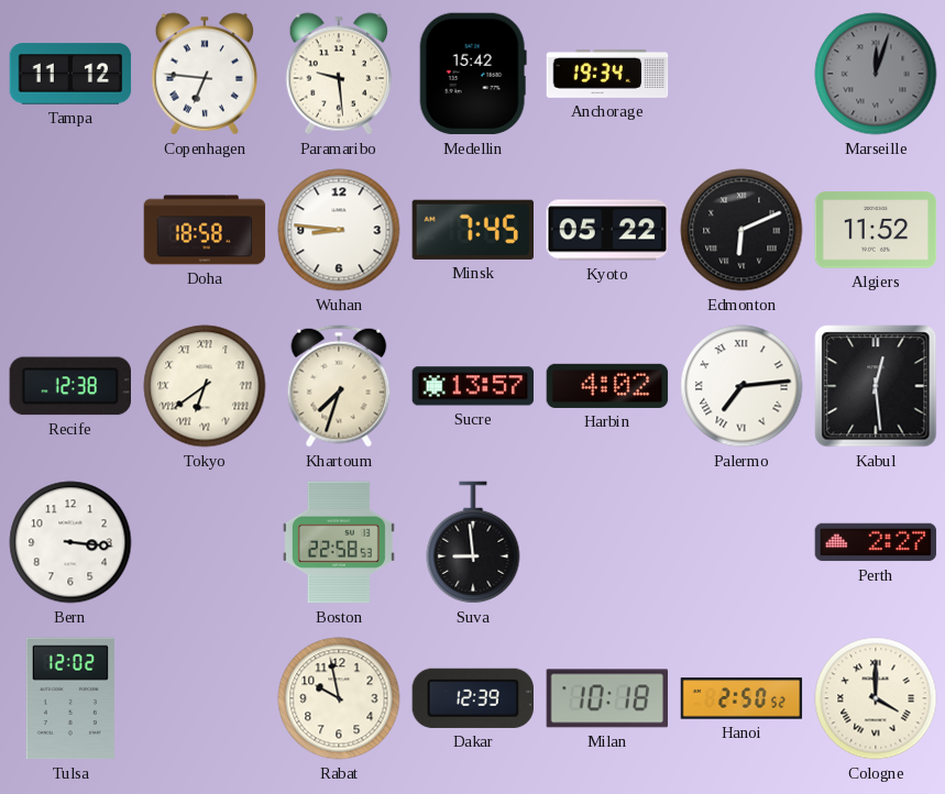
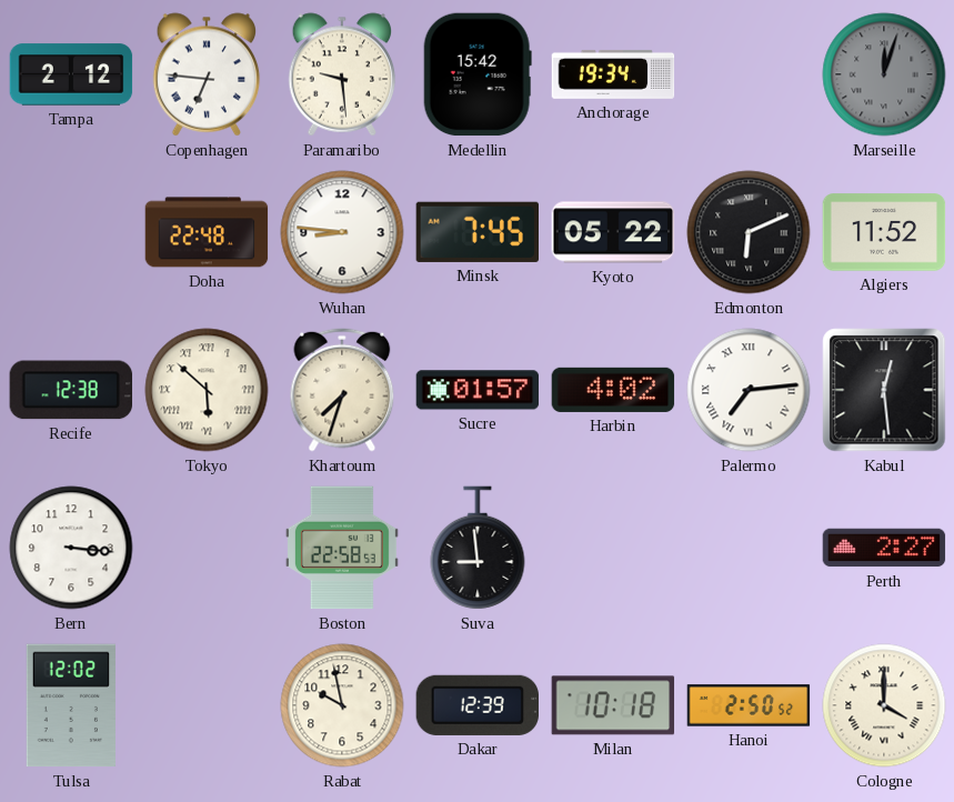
Tampa: 11:12 -> 2:12
Doha: 18:58 -> 22:48
Tokyo: 6:39 -> 5:52
Sucre: 13:57 -> 01:57
